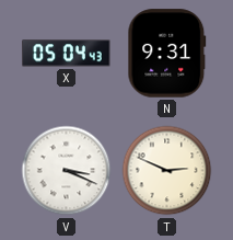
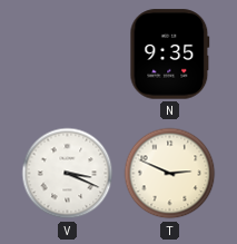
X: 05:04 -> none
N: 9:31 -> 9:35
